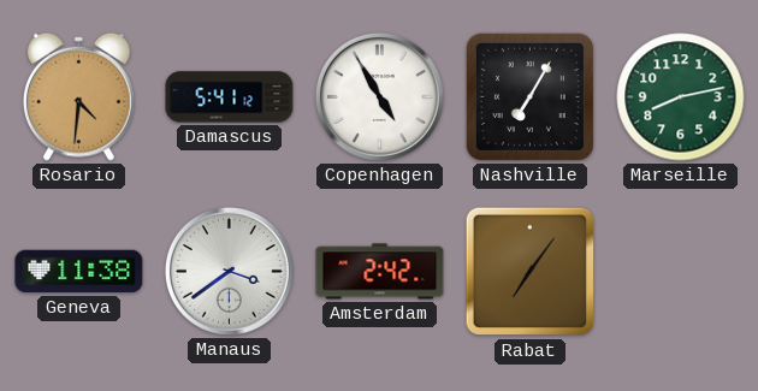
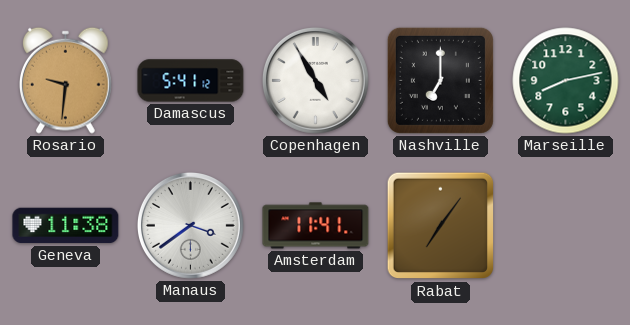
Rosario: 4:31 -> 9:31
Nashville: 7:05 -> 7:00
Amsterdam: 2:42 -> 11:41
